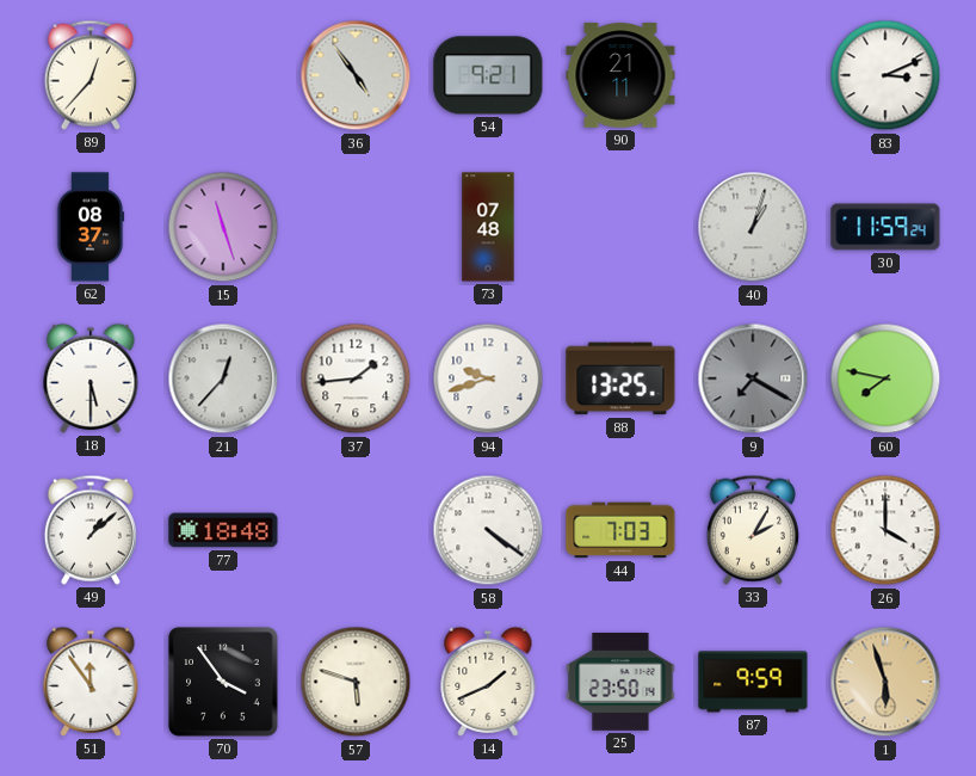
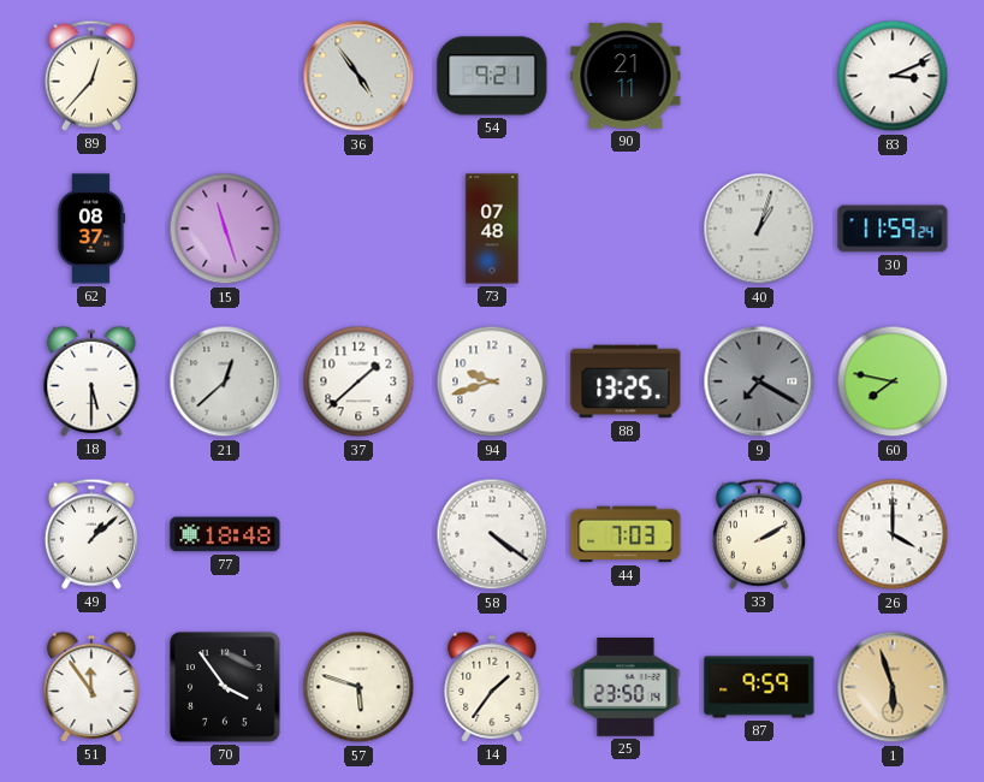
21: 12:37 -> 12:38
37: 1:44 -> 1:38
33: 2:05 -> 2:10
14: 1:41 -> 1:36
